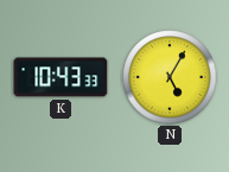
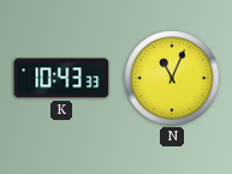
N: 5:05 -> 11:04
